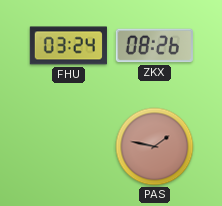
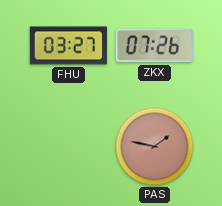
FHU: 03:24 -> 03:27
ZKX: 08:26 -> 07:26
